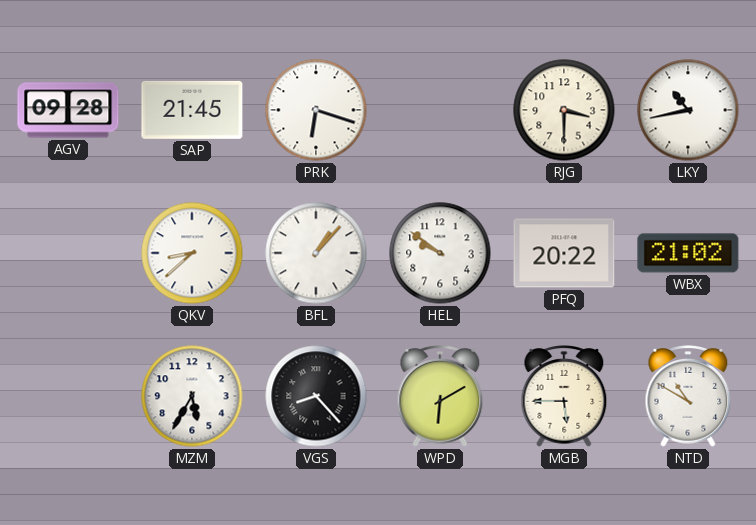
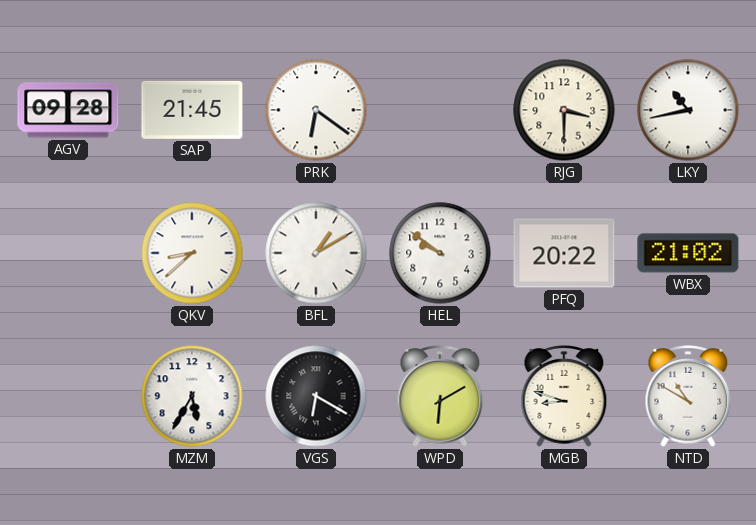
PRK: 6:18 -> 6:21
BFL: 1:07 -> 1:10
VGS: 8:23 -> 6:20
MGB: 5:45 -> 8:48
